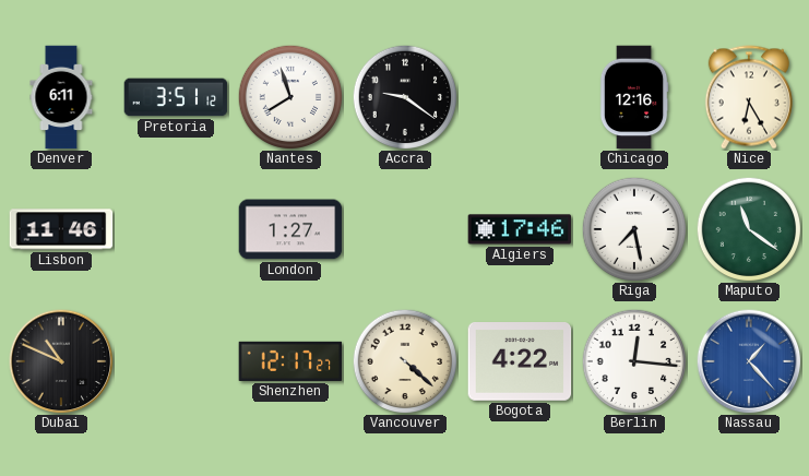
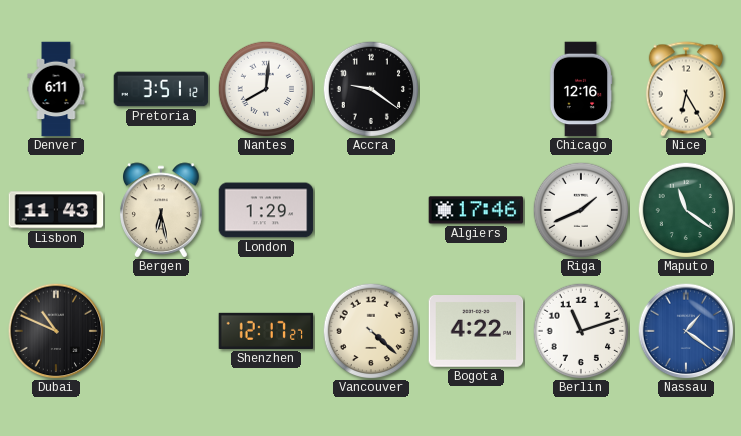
Nantes: 7:57 -> 8:01
Lisbon: 11:46 -> 11:43
Bergen: none -> 6:28
London: 1:27 -> 1:29
Riga: 7:28 -> 1:41
Berlin: 12:16 -> 11:12
Nassau: 1:23 -> 1:21
